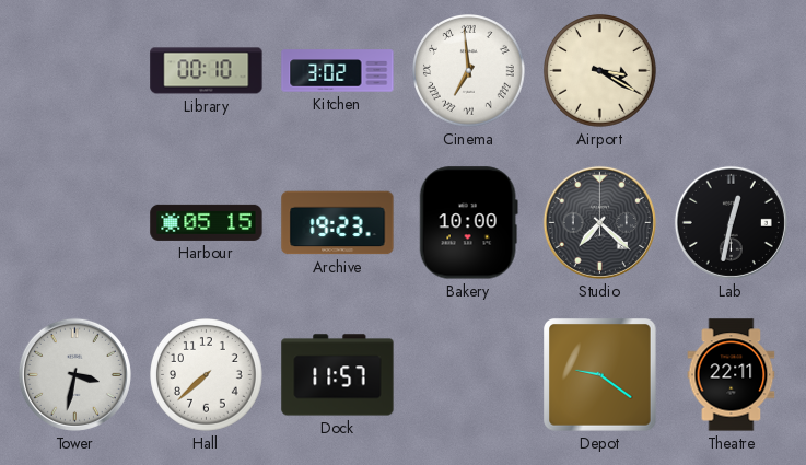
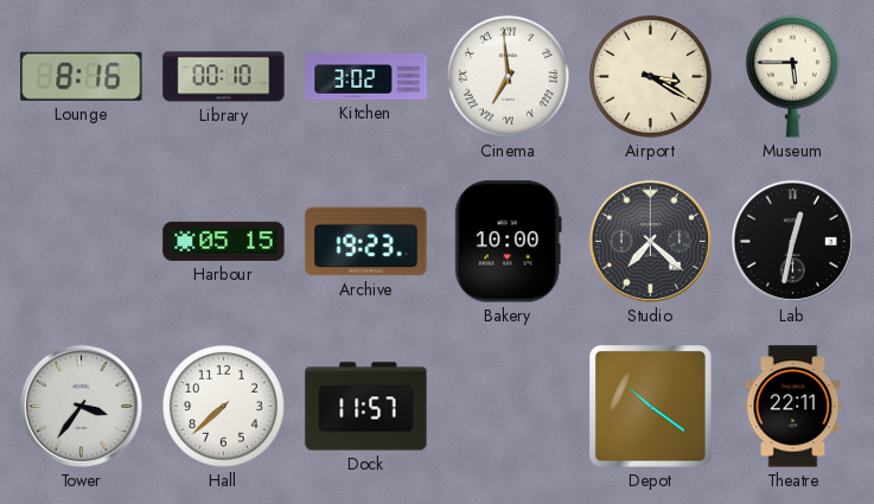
Lounge: none -> 8:16
Museum: none -> 5:45
Tower: 3:32 -> 3:36
Depot: 9:21 -> 10:21
